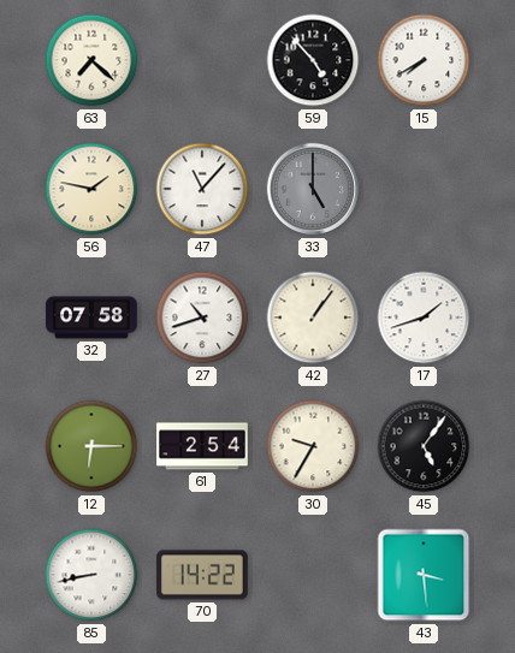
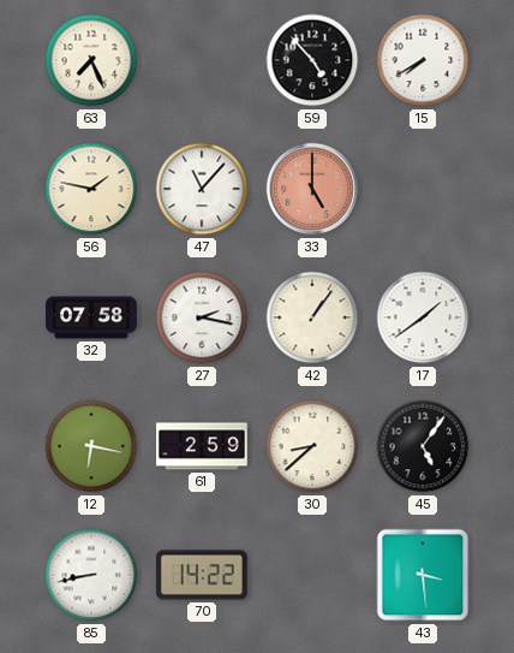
63: 7:22 -> 7:26
33 dial: grey -> salmon
27: 10:42 -> 2:17
17: 1:42 -> 1:39
12: 6:15 -> 6:17
61: 2:54 -> 2:59
30: 9:35 -> 8:38
